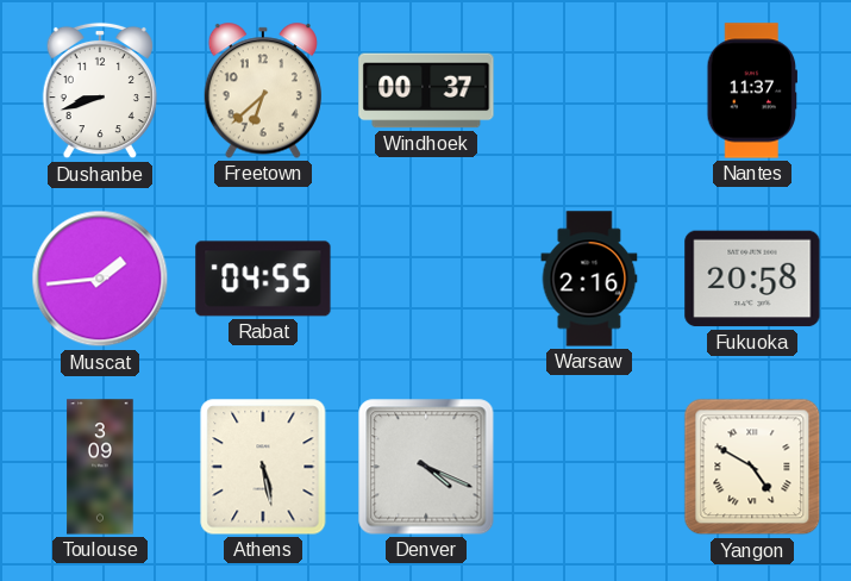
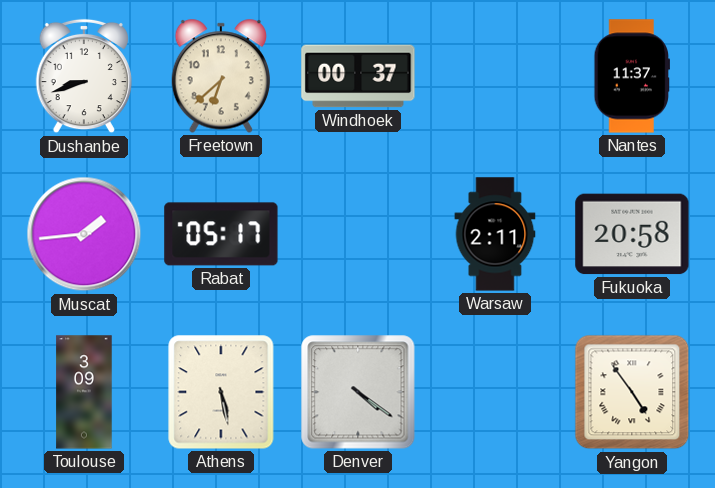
Rabat: 04:55 -> 05:17
Warsaw: 2:16 -> 2:11
Denver: 4:19 -> 4:21
Yangon: 4:50 -> 4:54
